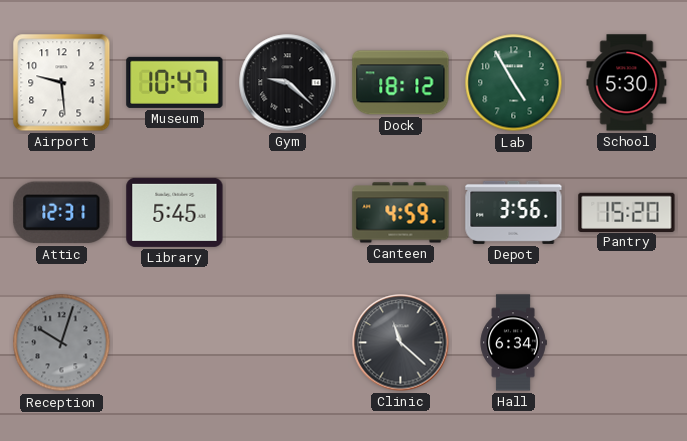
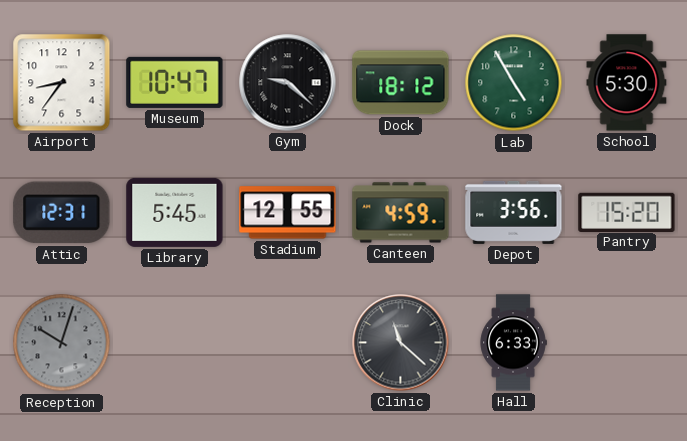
Airport: 9:29 -> 8:36
Stadium: none -> 12:55
Hall: 6:34 -> 6:33
